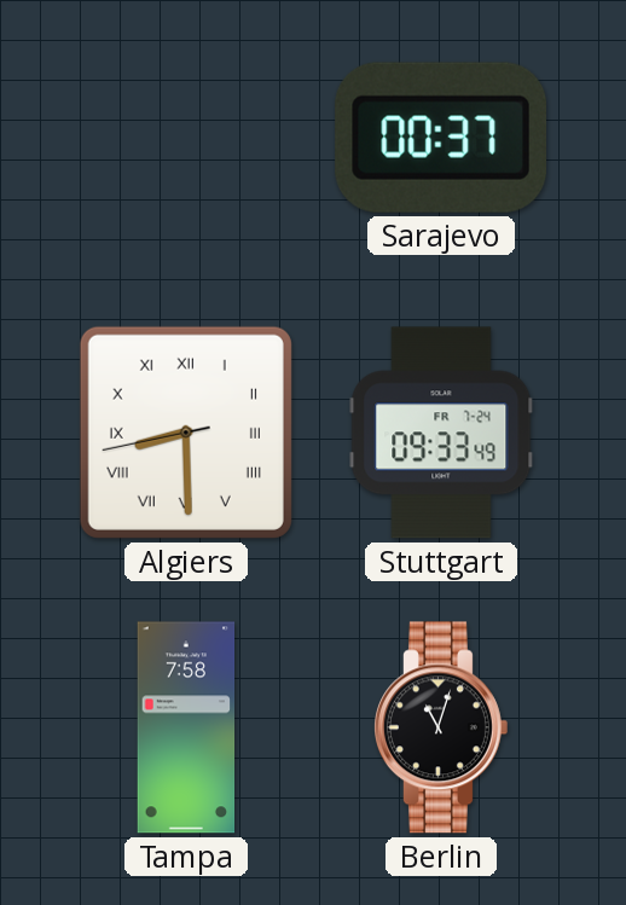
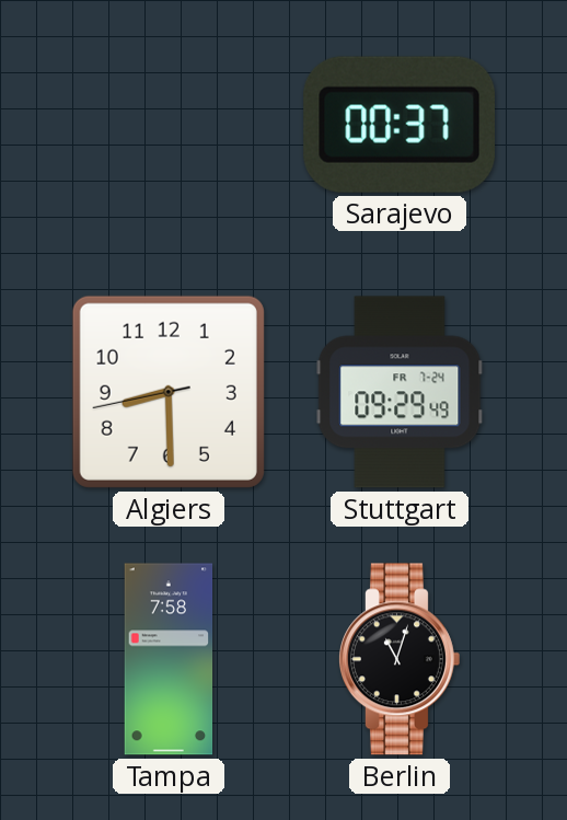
Algiers numerals: Roman -> Arabic
Stuttgart: 09:33 -> 09:29
